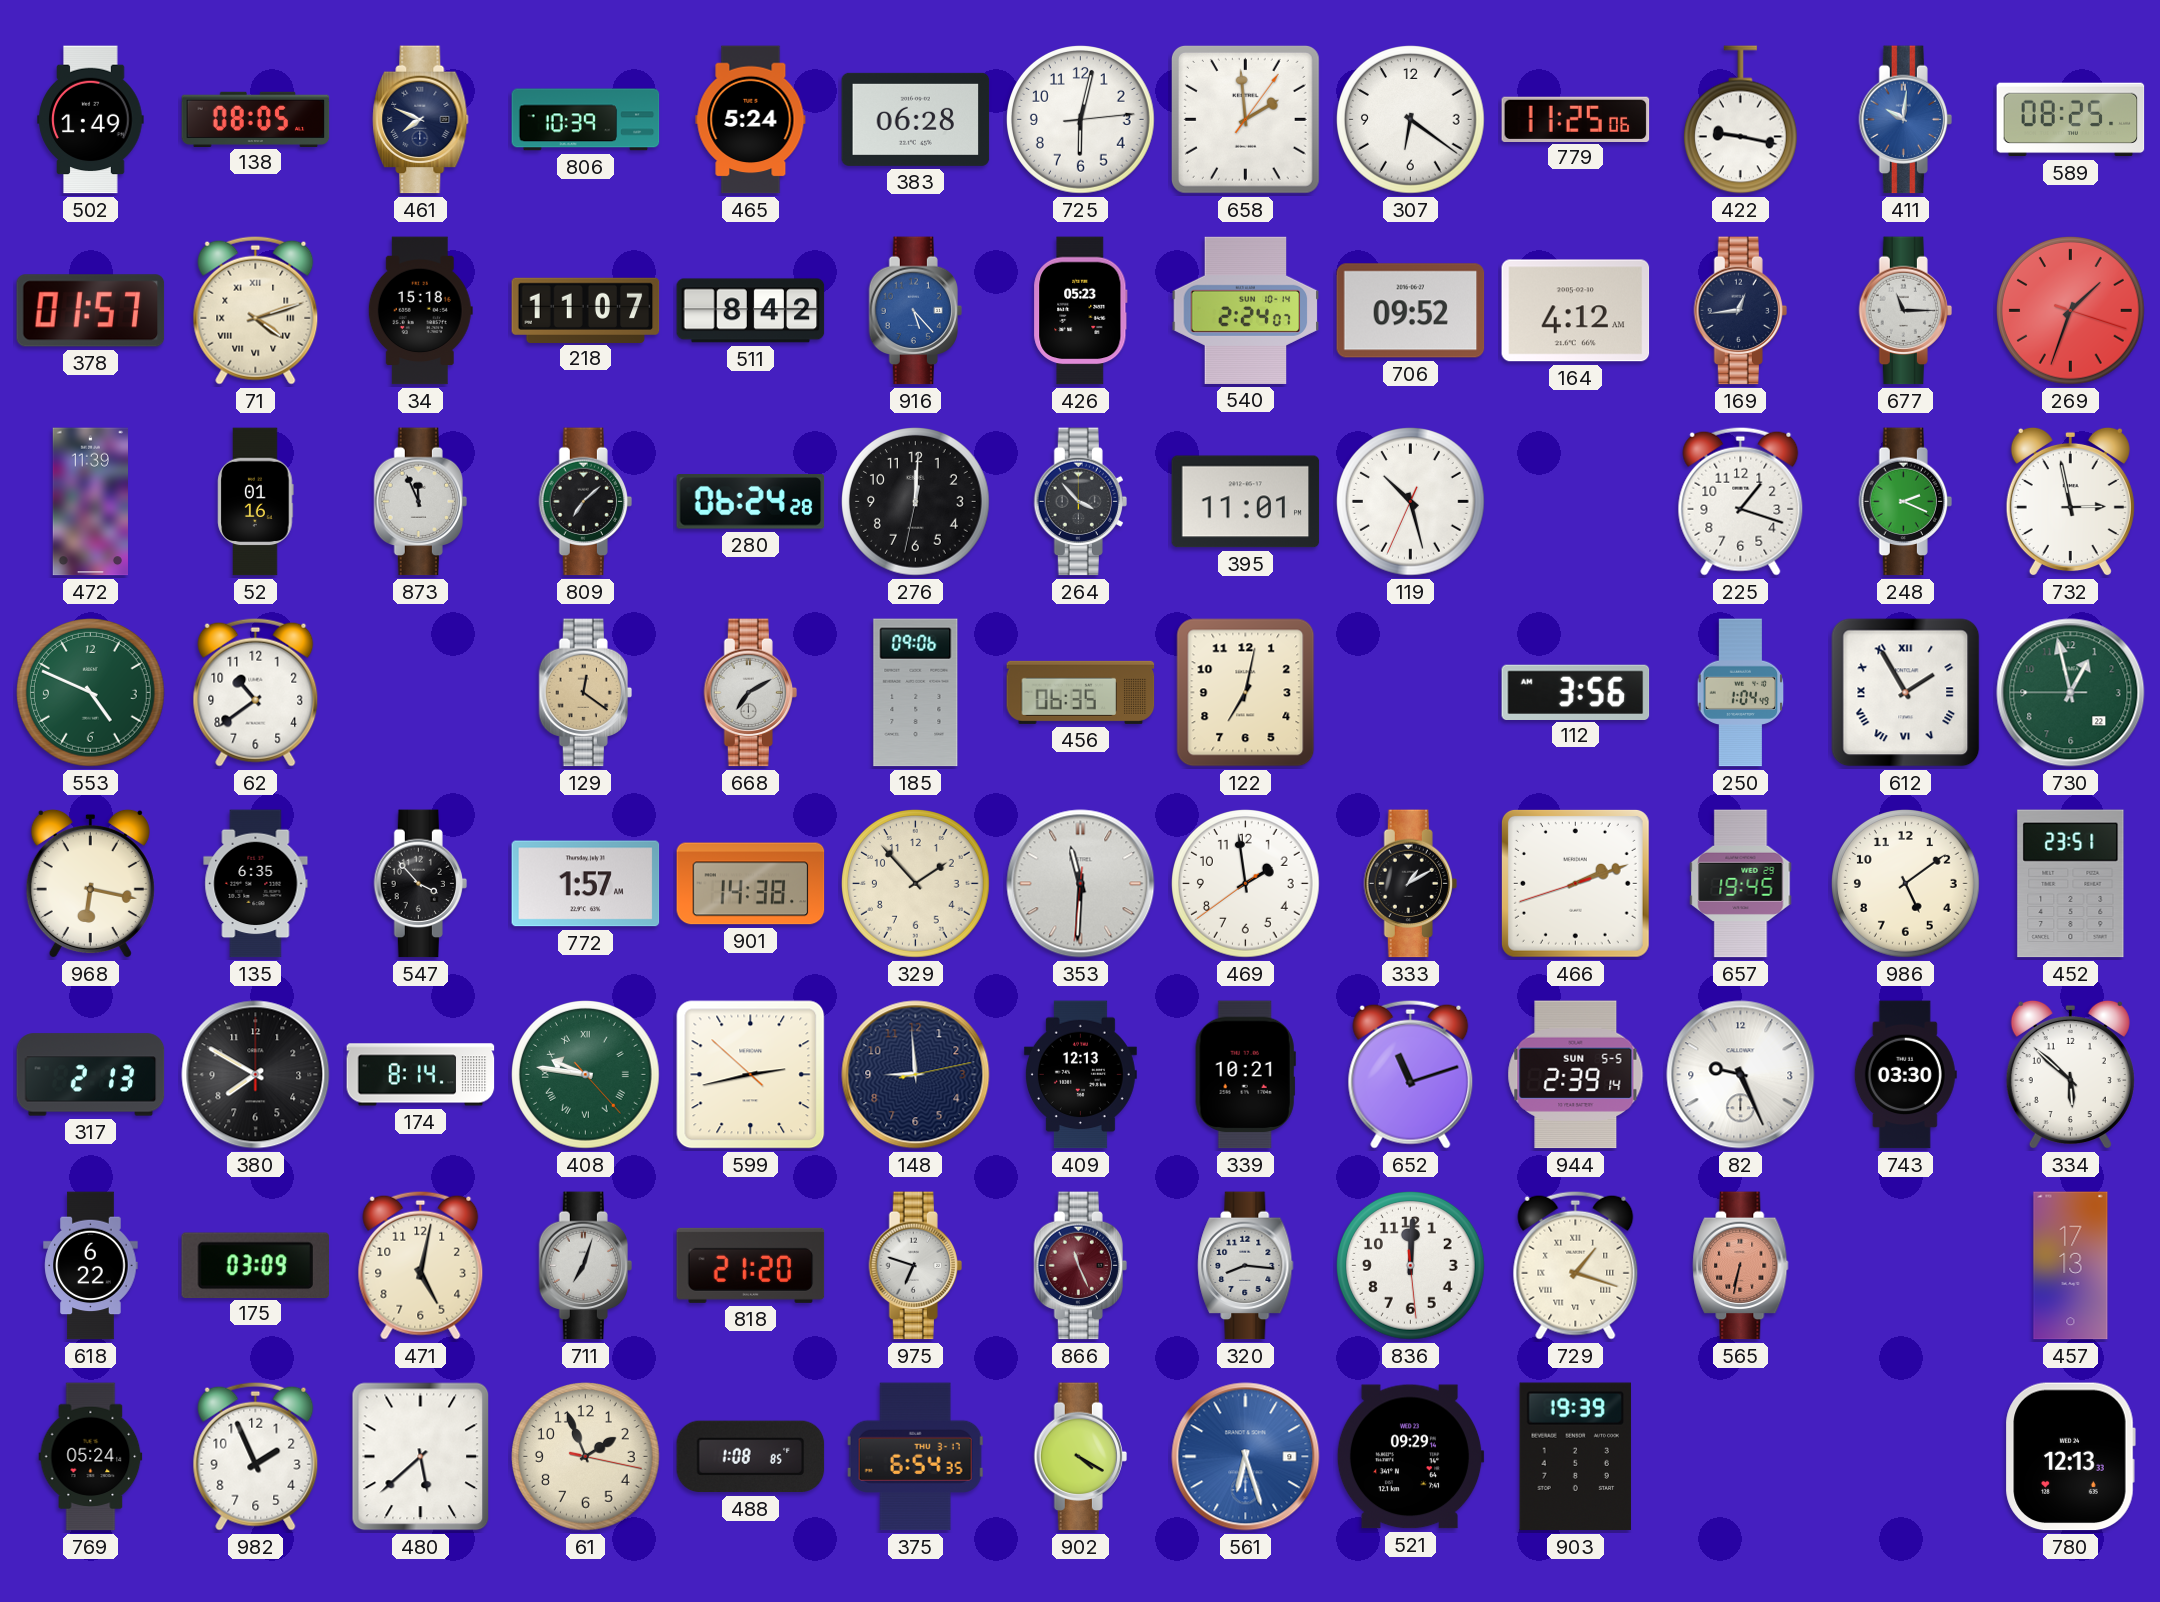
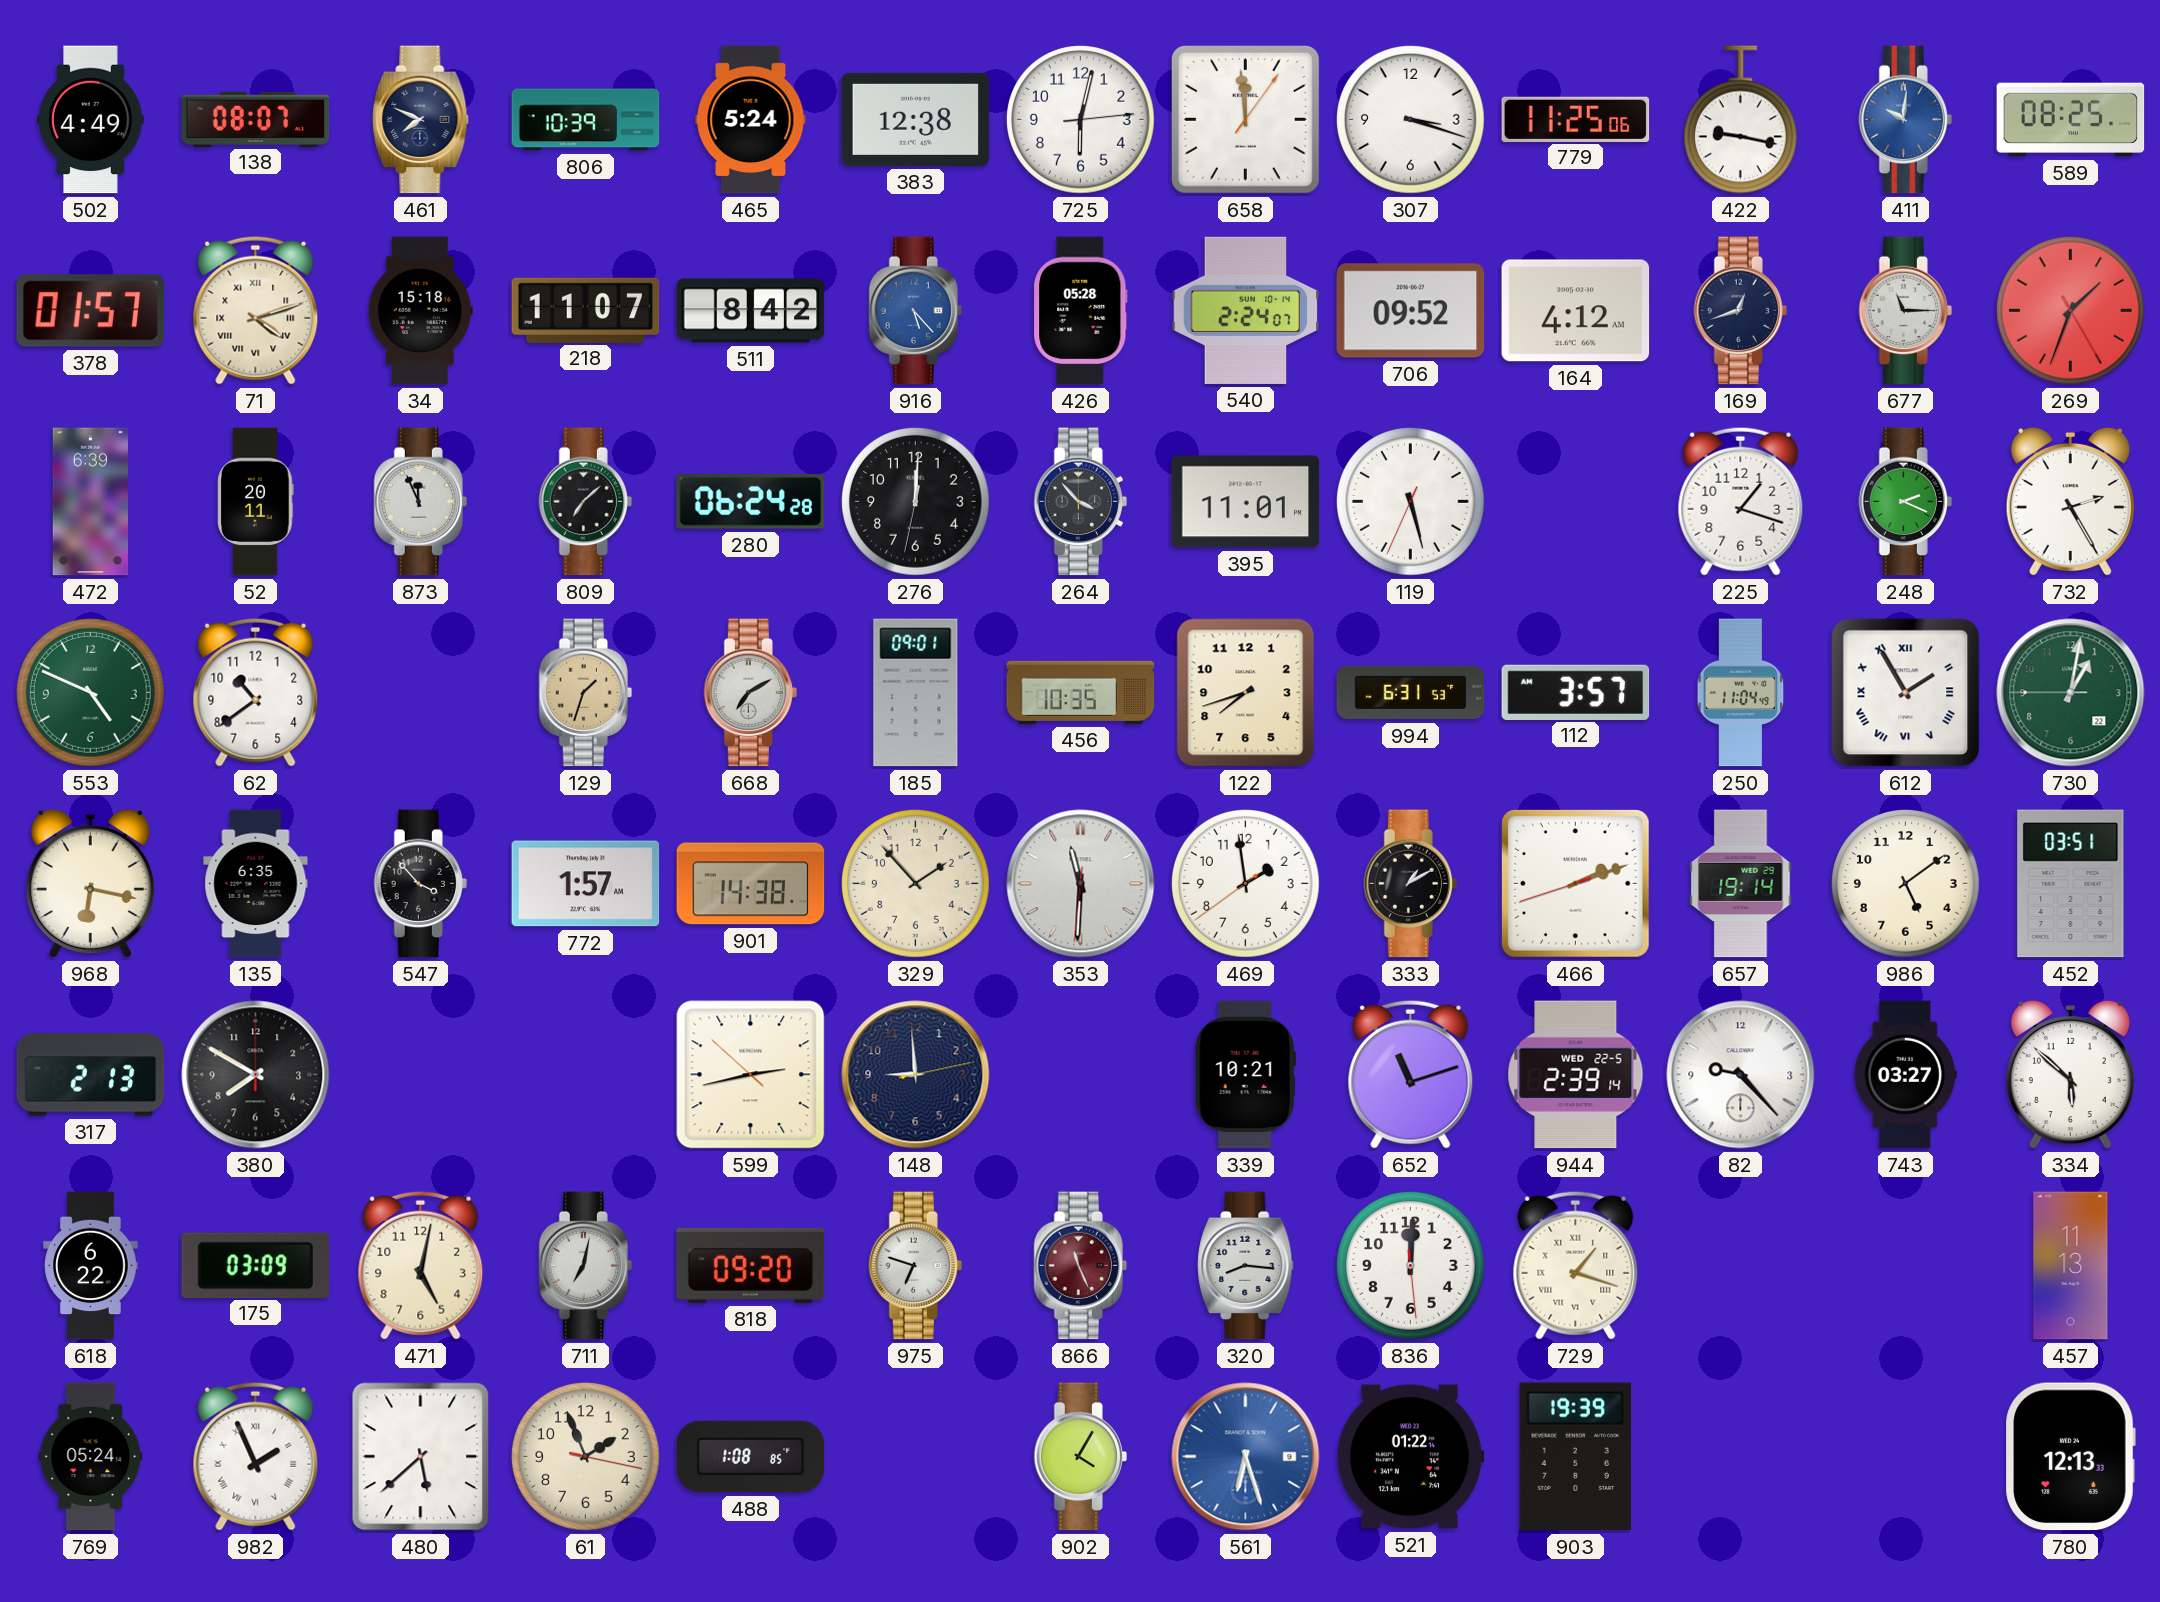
502: 1:49 -> 4:49
138: 08:05 -> 08:07
383: 06:28 -> 12:38
658: 1:59 -> 11:59
307: 6:21 -> 3:18
426: 05:23 -> 05:28
169: 12:44 -> 12:42
269: 1:33:18 -> 1:33:25
472: 11:39 -> 6:39
52: 01:16 -> 20:11
119: 10:27 -> 5:27
732: 2:58 -> 2:25
129: 12:21 -> 1:33
185: 09:06 -> 09:01
456: 06:35 -> 10:35
122: 7:02 -> 7:42
994: none -> 6:31
112: 3:56 -> 3:57
250: 1:04 -> 11:04
730: 12:57 -> 1:01
657: 19:45 -> 19:14
452: 23:51 -> 03:51
174: 8:14 -> none
408: 9:46 -> none
409: 12:13 -> none
944 date: SUN 5-5 -> WED 22-5
82: 9:26 -> 9:23
743: 03:30 -> 03:27
711: 7:03 -> 7:02
818: 21:20 -> 09:20
565: 6:32 -> none
457: 17:13 -> 11:13
982 numerals: Arabic -> Roman
375: 6:54 -> none
902: 4:20 -> 4:05
521: 09:29 -> 01:22
